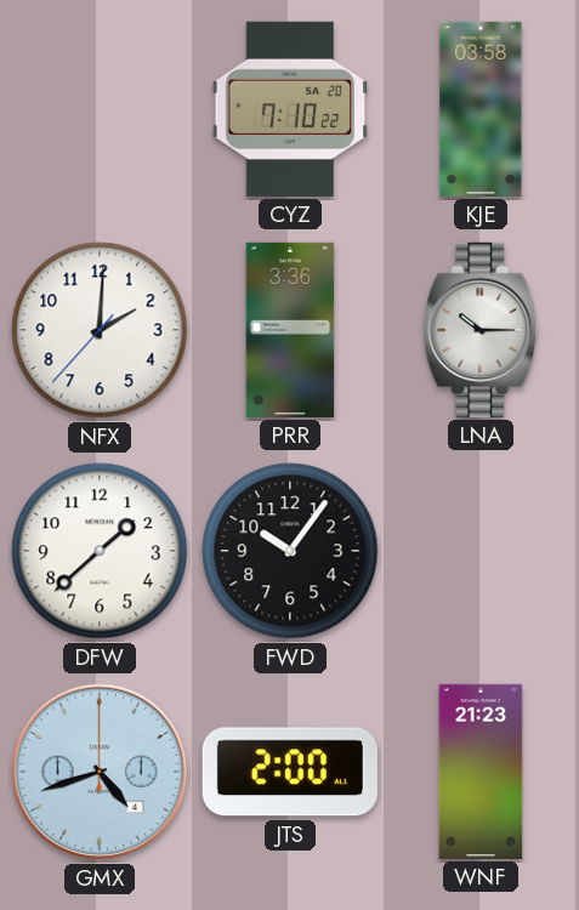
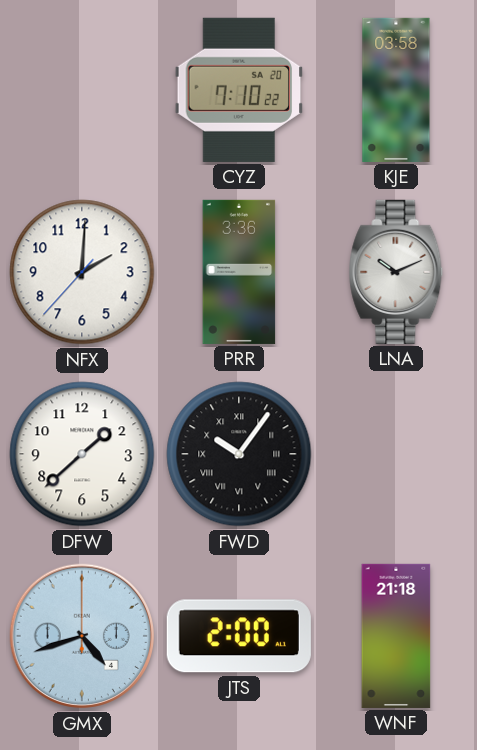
LNA: 10:15 -> 10:11
FWD numerals: Arabic -> Roman
WNF: 21:23 -> 21:18
